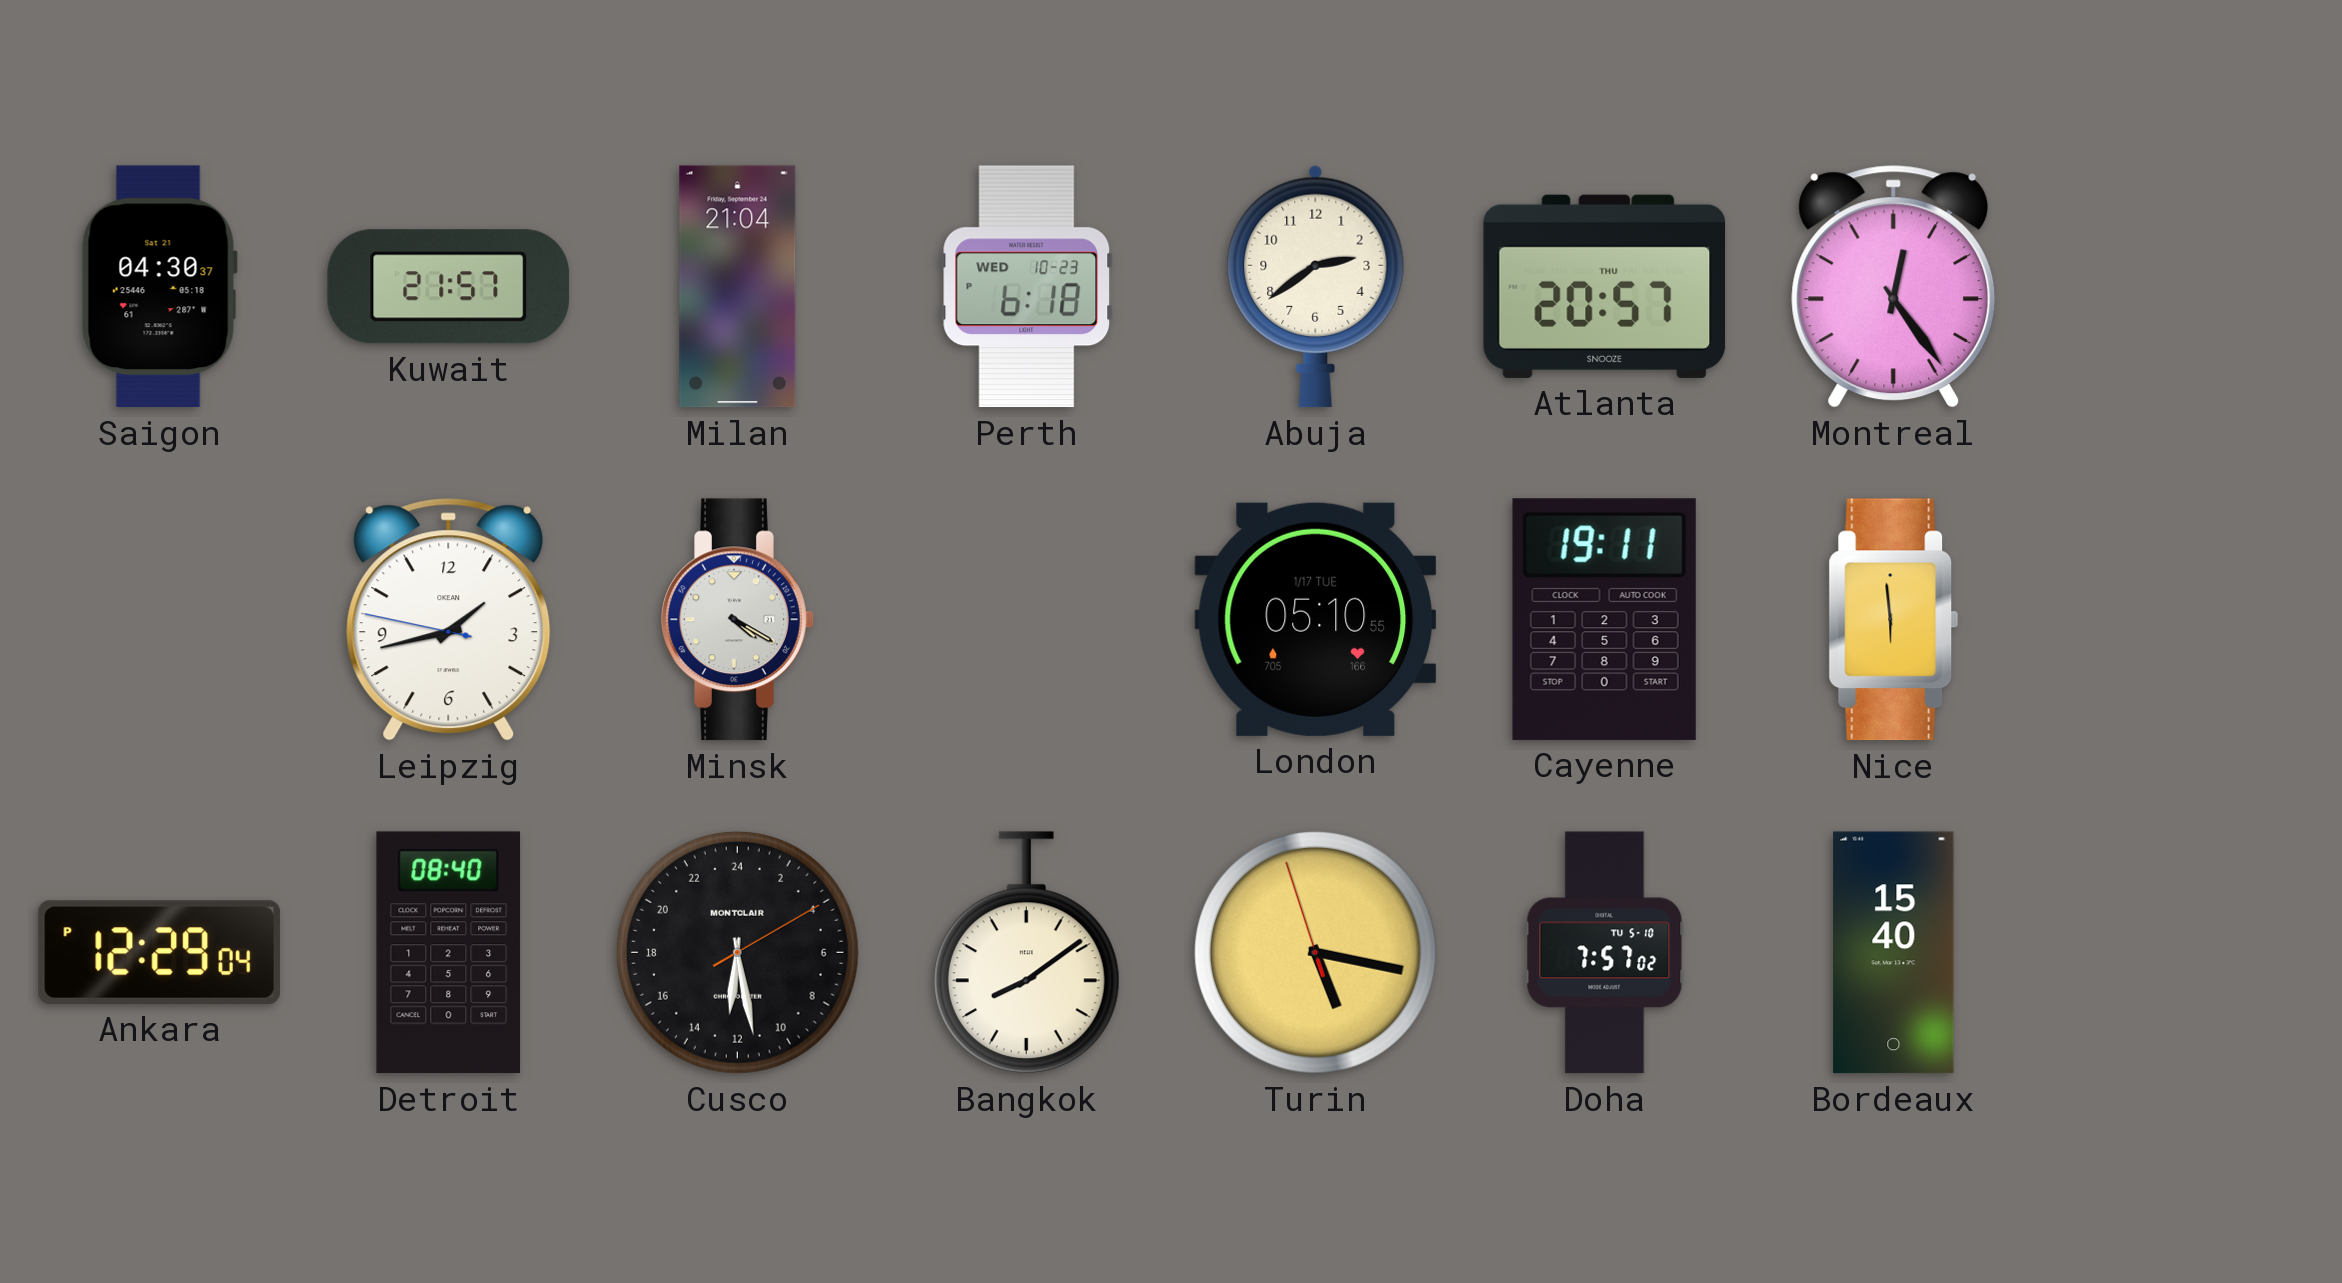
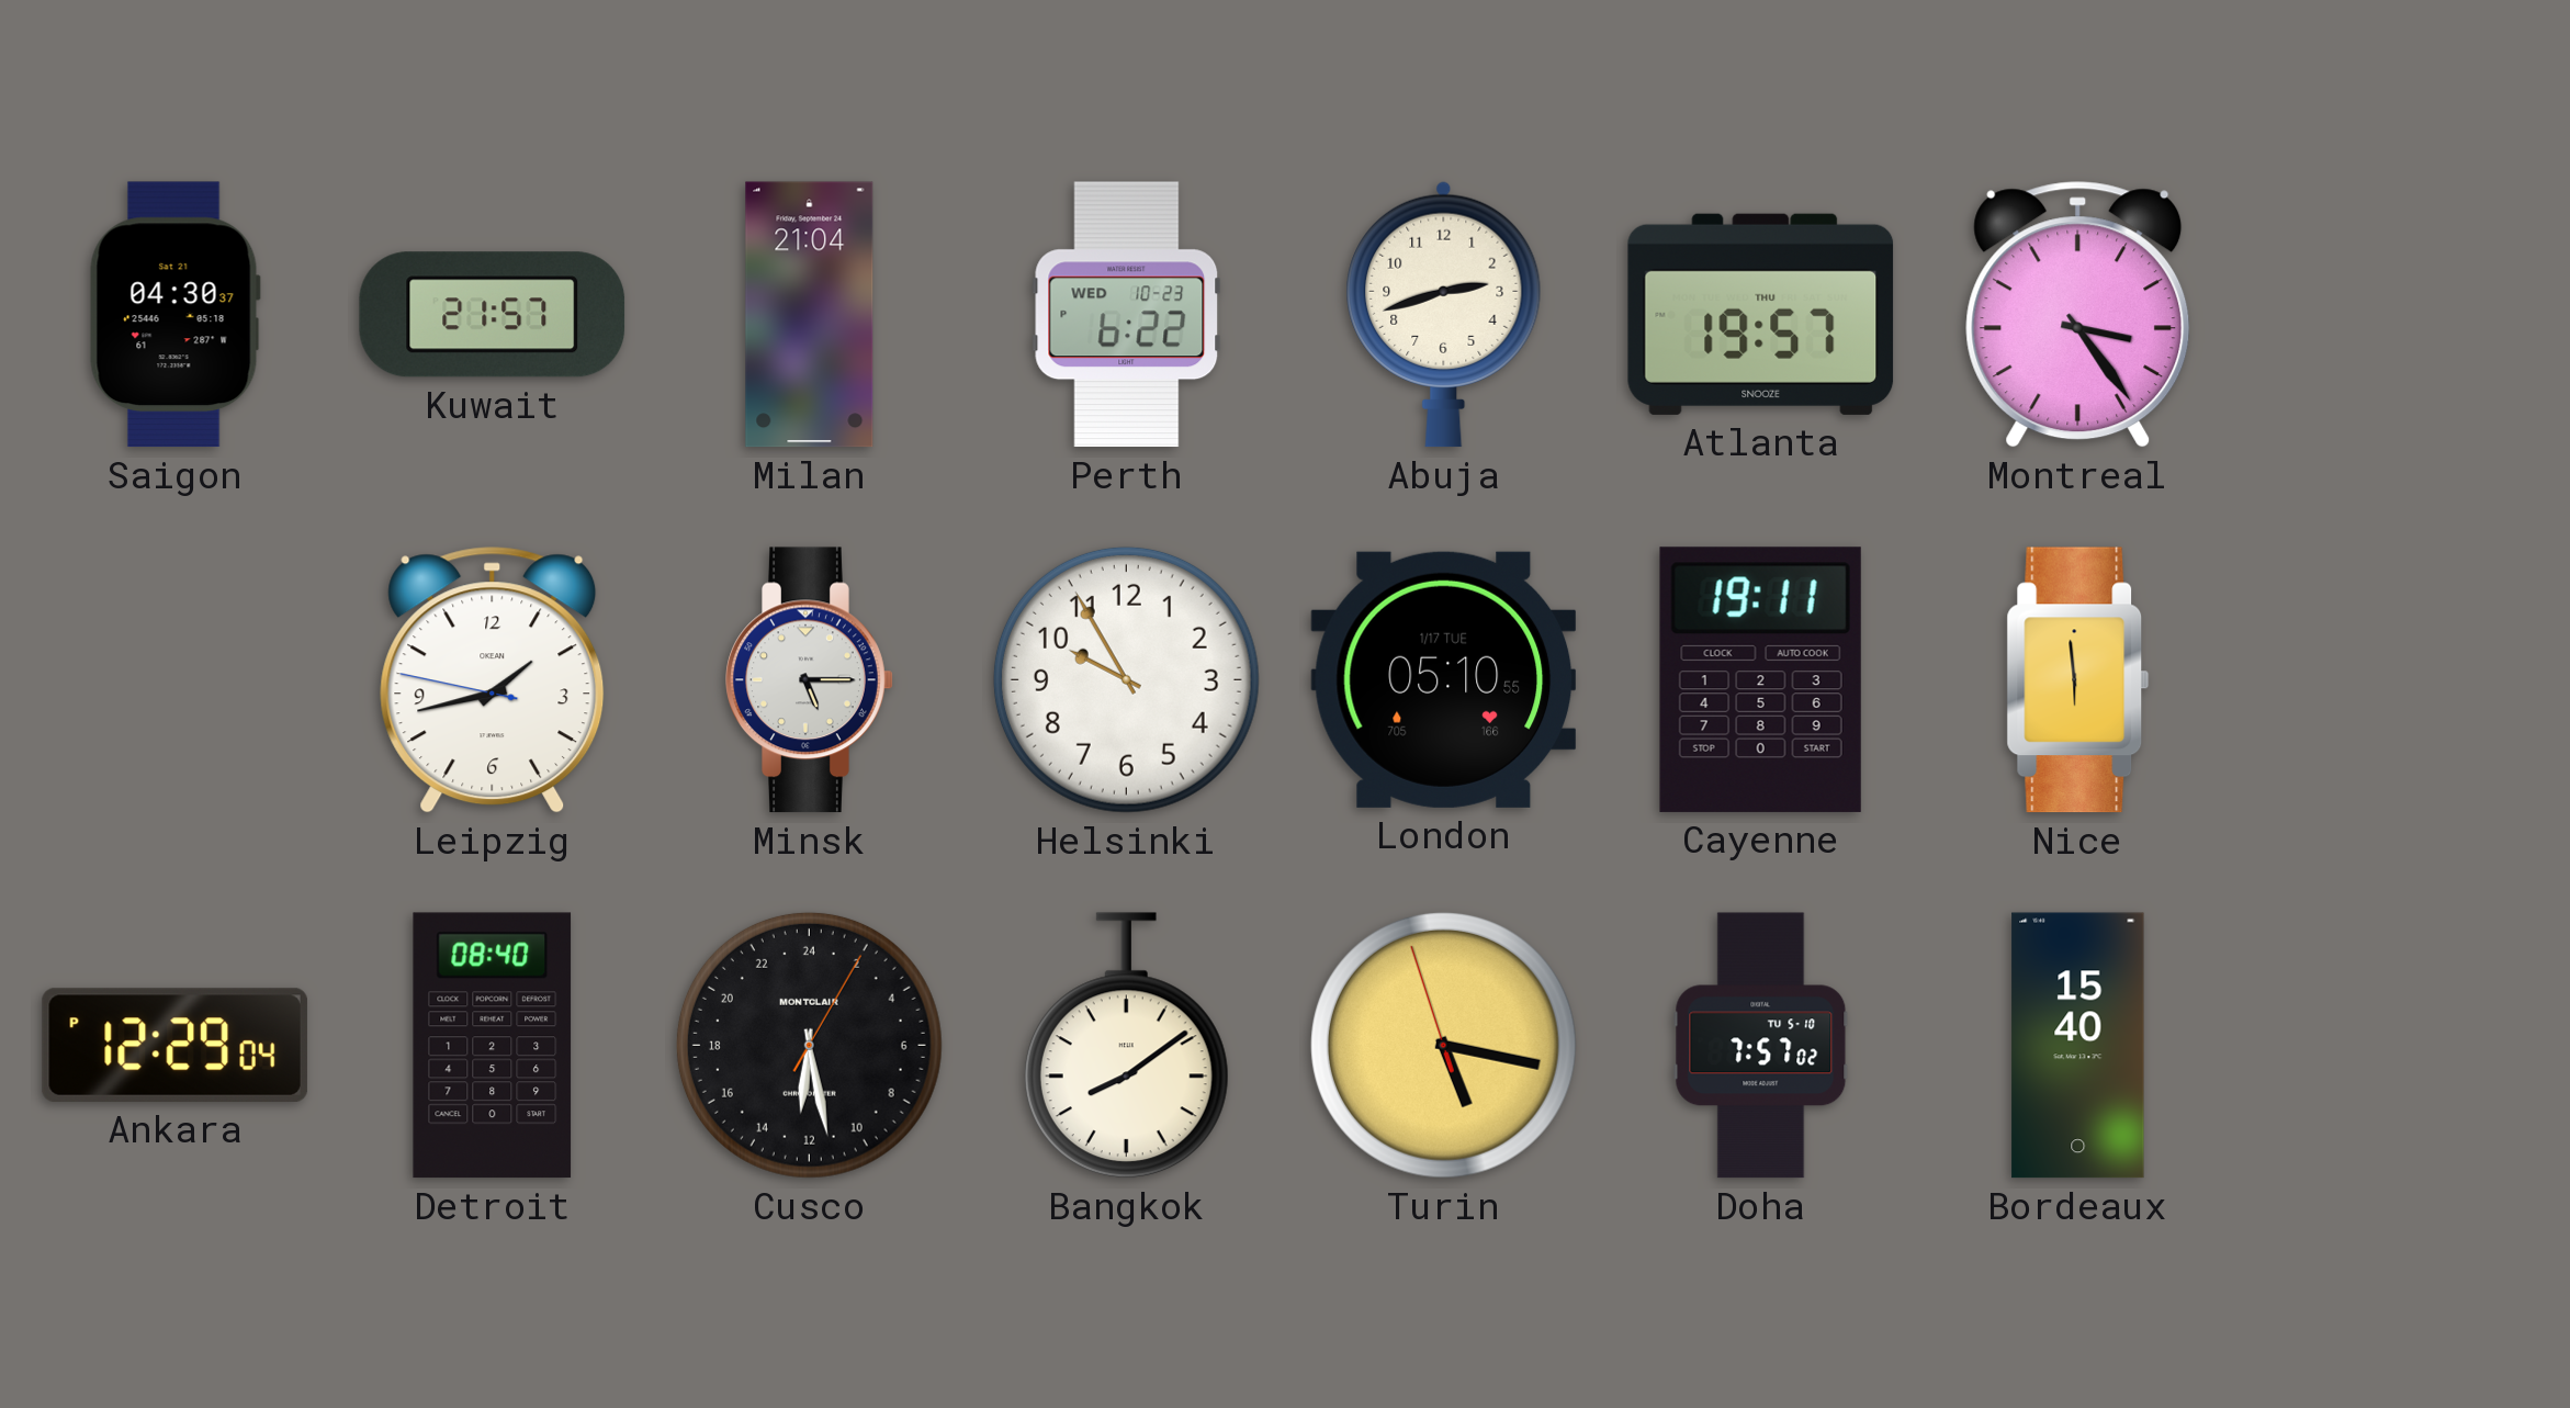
Perth: 6:18 -> 6:22
Abuja: 2:39 -> 2:42
Atlanta: 20:57 -> 19:57
Montreal: 12:24 -> 3:24
Minsk: 4:20 -> 5:15
Helsinki: none -> 9:55
Cusco: 12:28:10 -> 12:28:05
